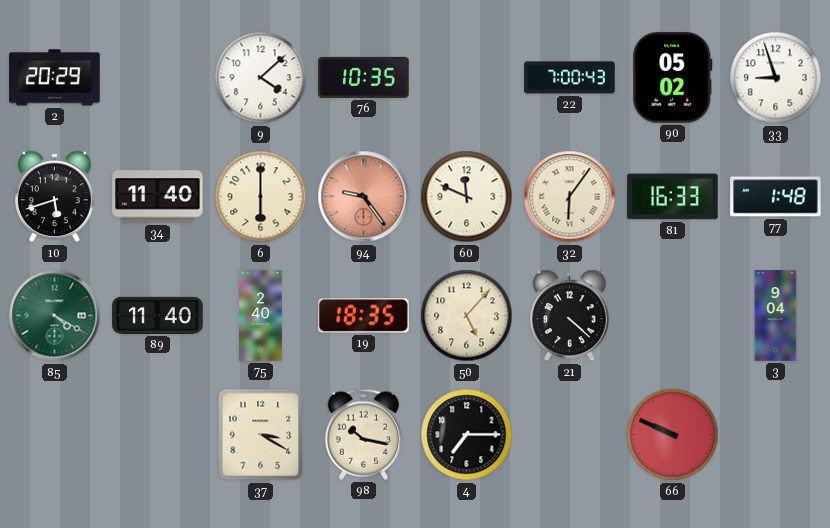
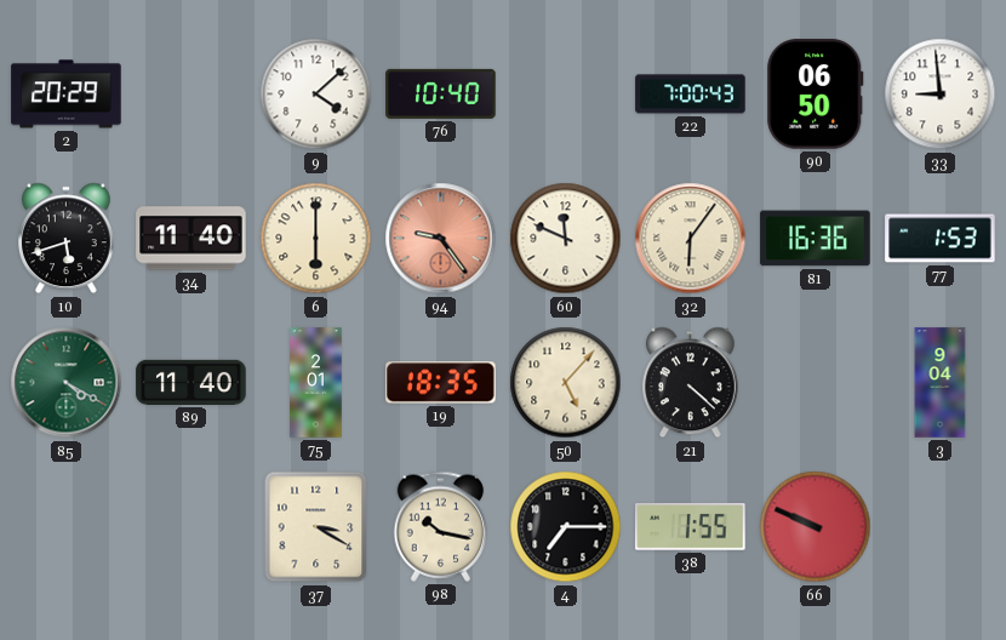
76: 10:35 -> 10:40
90: 05:02 -> 06:50
33: 8:57 -> 8:59
81: 16:33 -> 16:36
77: 1:48 -> 1:53
75: 2:40 -> 2:01
38: none -> 1:55
